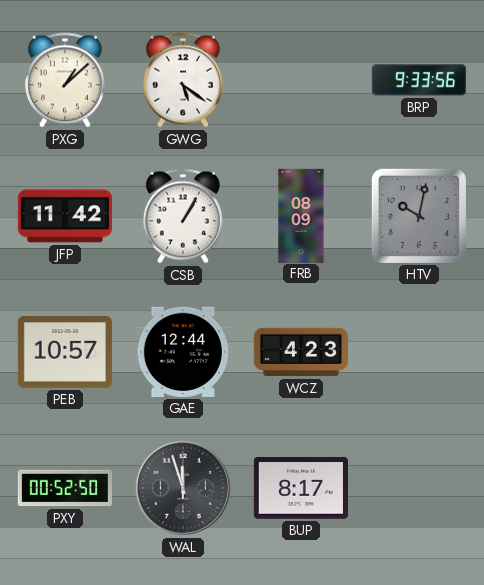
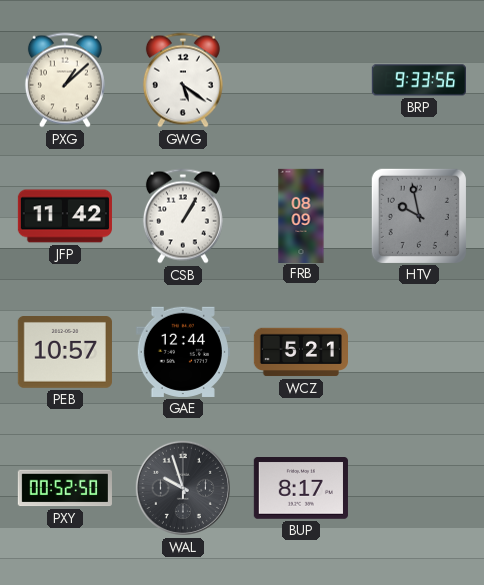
HTV: 10:02 -> 9:58
WCZ: 4:23 -> 5:21
WAL: 11:57 -> 9:57
